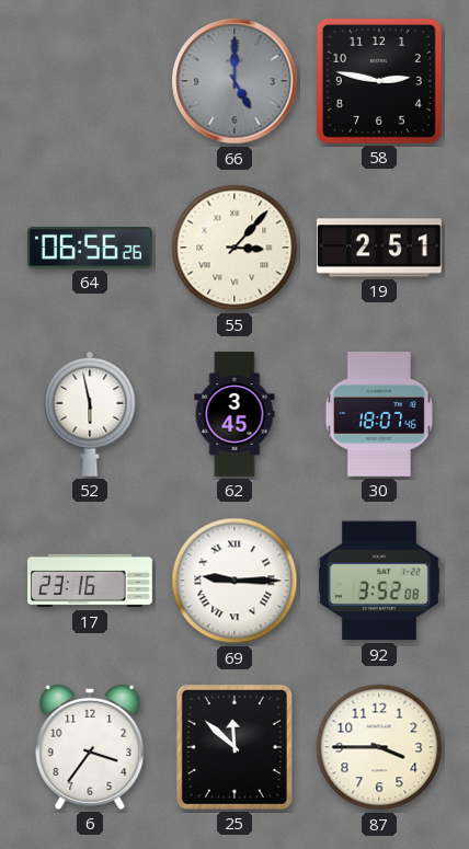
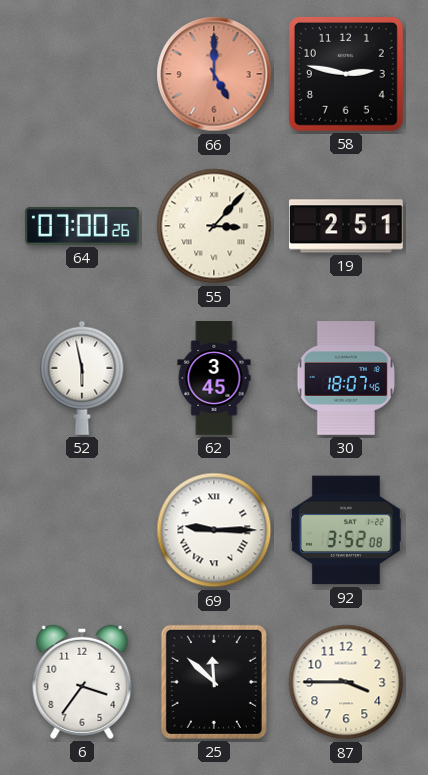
66 dial: grey -> salmon
64: 06:56 -> 07:00
17: 23:16 -> none
